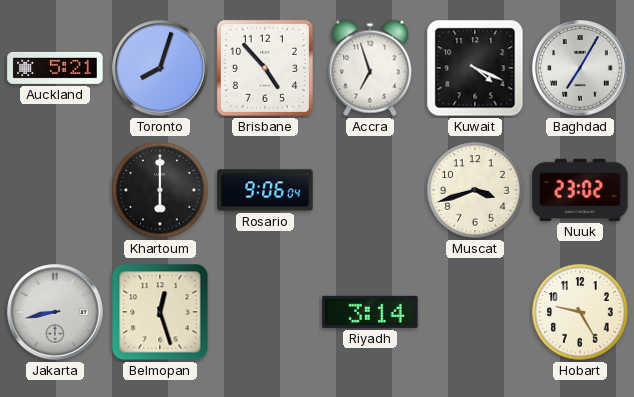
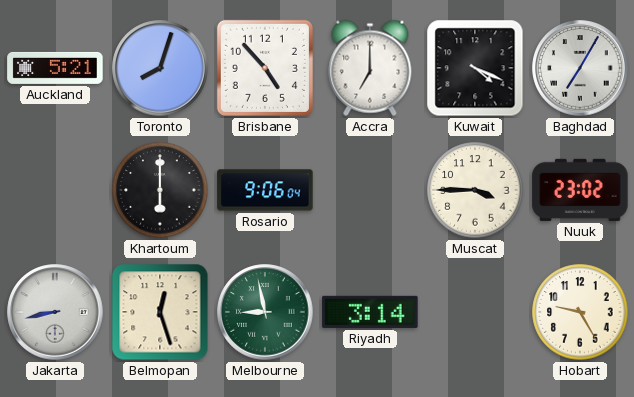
Accra: 6:57 -> 7:00
Muscat: 3:42 -> 3:45
Melbourne: none -> 8:58
